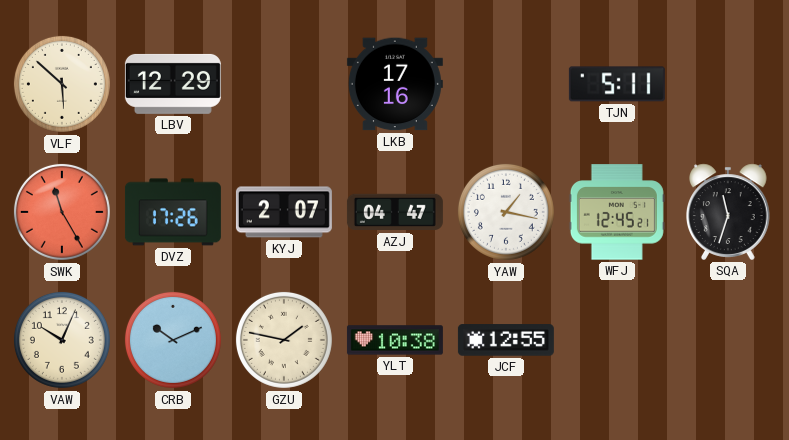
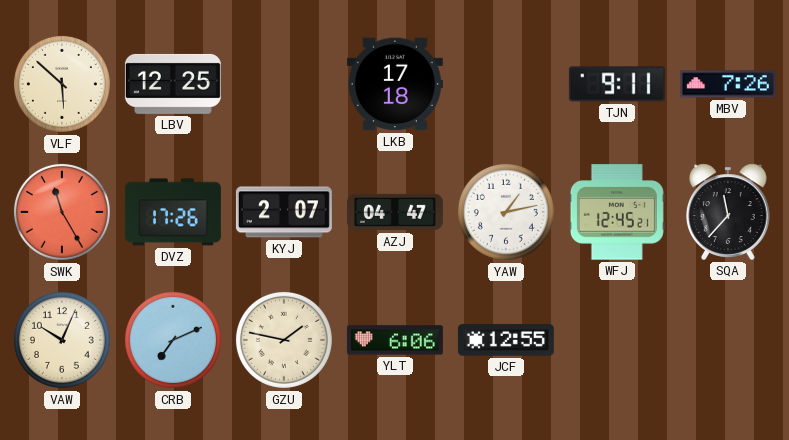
LBV: 12:29 -> 12:25
LKB: 17:16 -> 17:18
TJN: 5:11 -> 9:11
MBV: none -> 7:26
YAW: 1:17 -> 1:13
SQA: 11:33 -> 11:37
CRB: 10:11 -> 7:11
YLT: 10:38 -> 6:06
